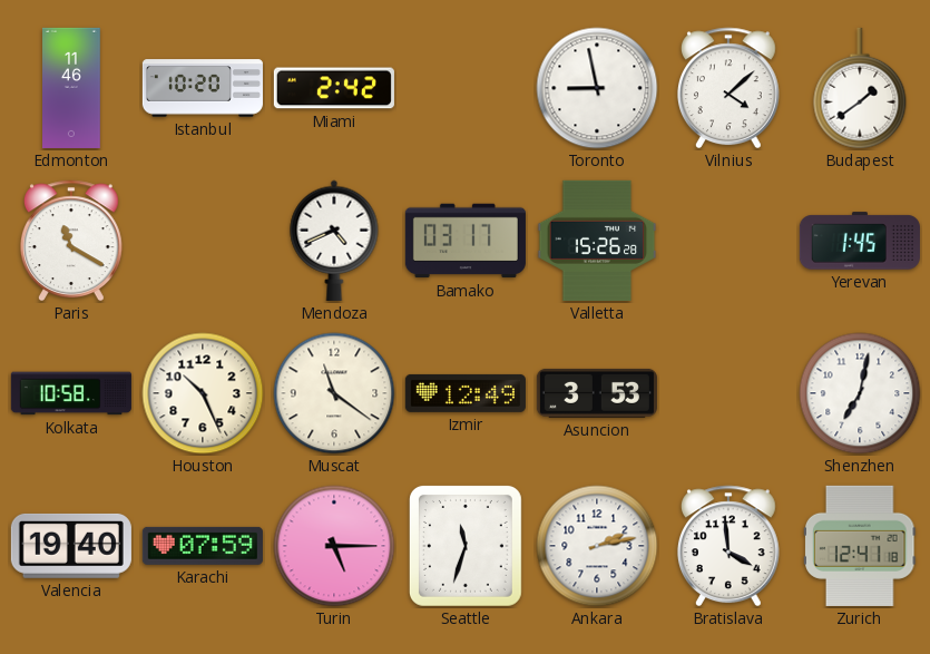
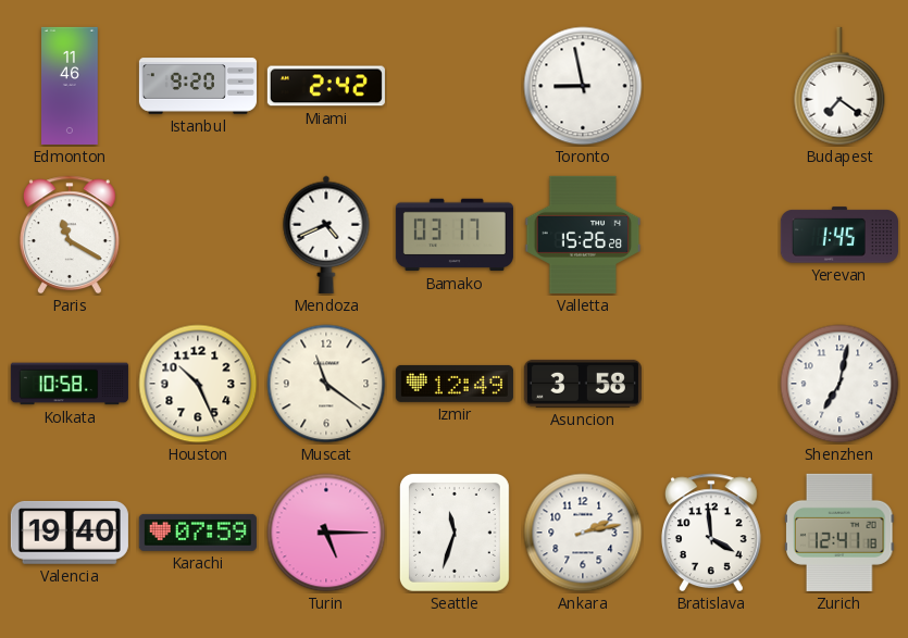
Istanbul: 10:20 -> 9:20
Vilnius: 4:08 -> none
Budapest: 1:39 -> 7:21
Asuncion: 3:53 -> 3:58
